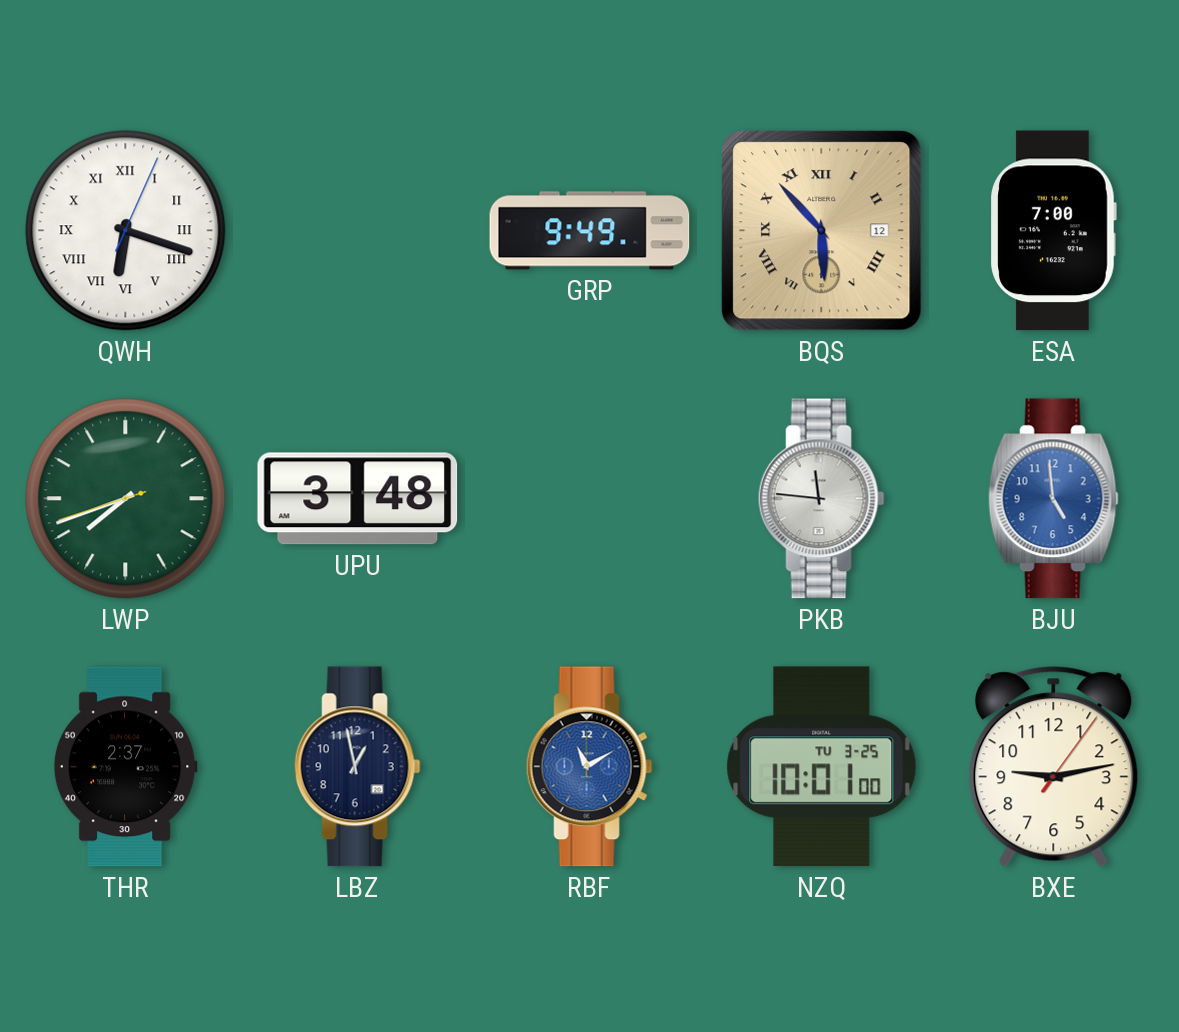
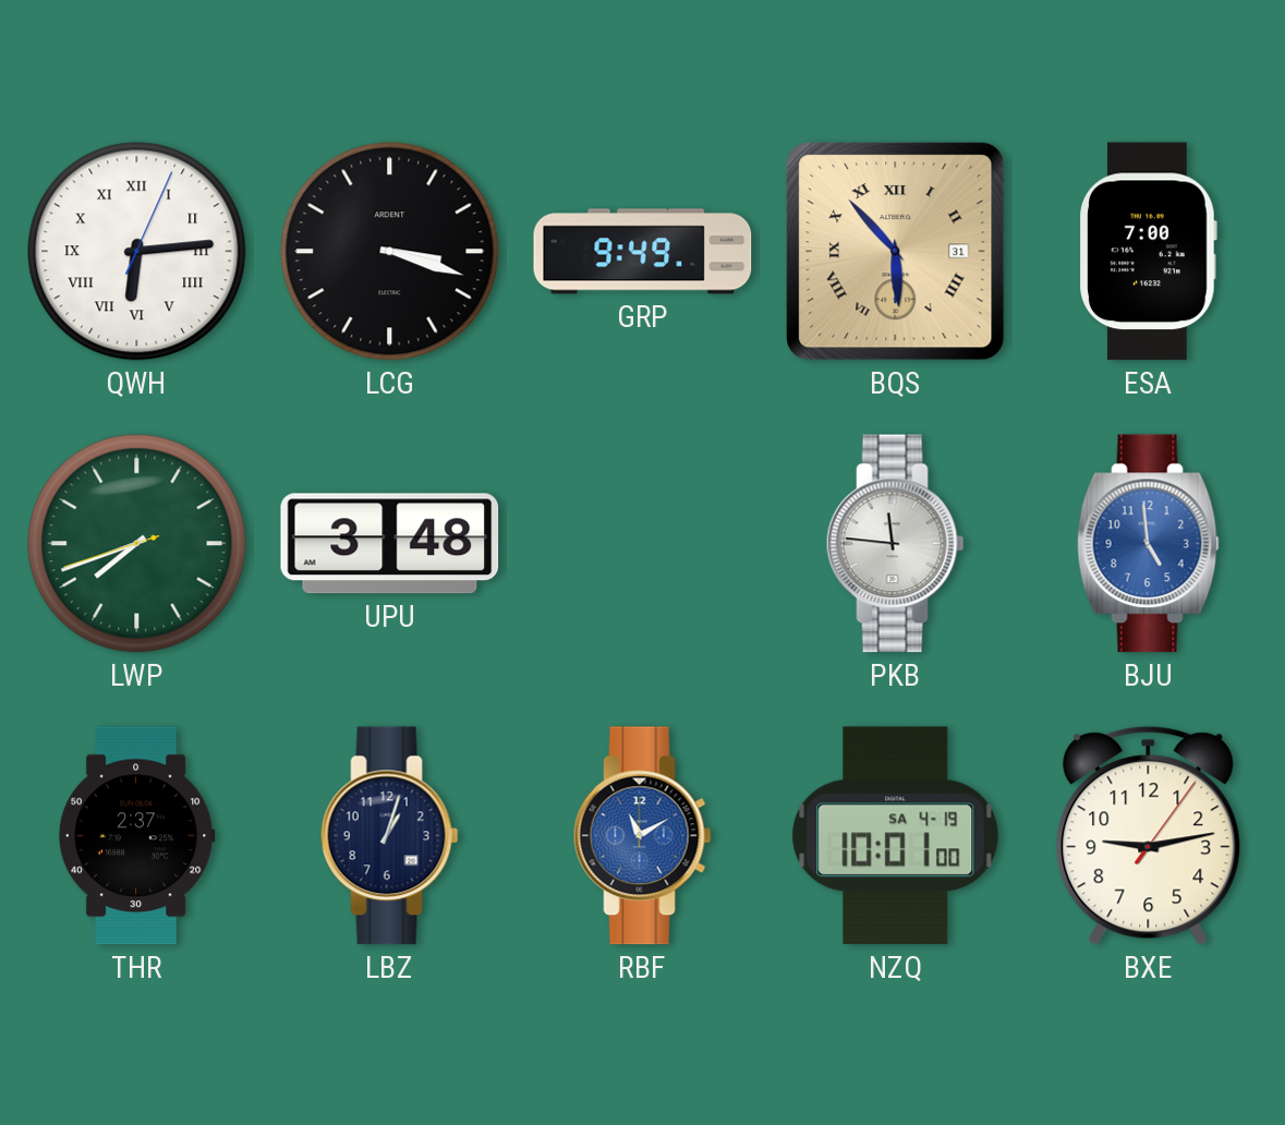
QWH: 6:18 -> 6:14
LCG: none -> 3:18
BQS date: 12 -> 31
LBZ: 12:58 -> 1:03
NZQ date: TU 3-25 -> SA 4-19
